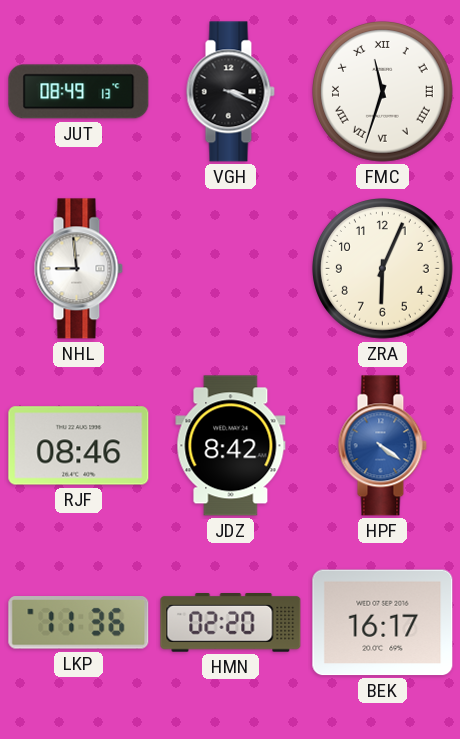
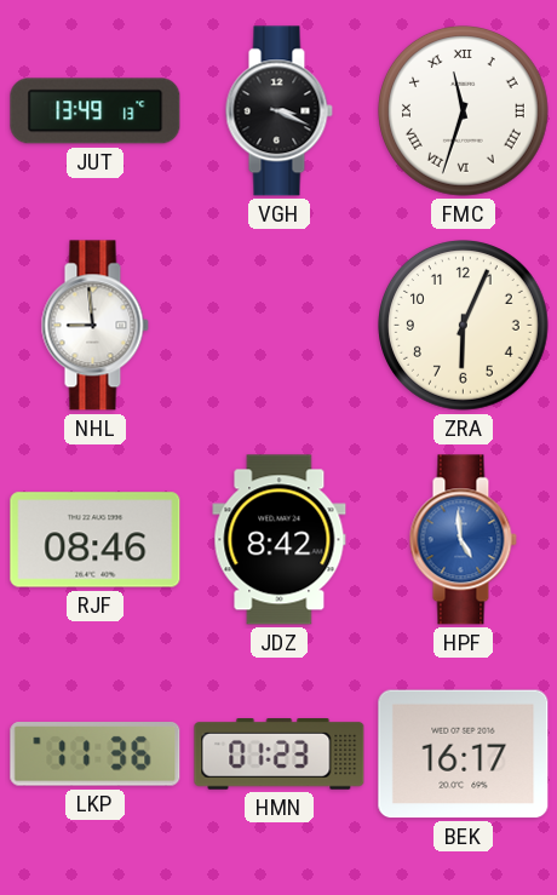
JUT: 08:49 -> 13:49
HPF: 4:21 -> 4:59
HMN: 02:20 -> 01:23
